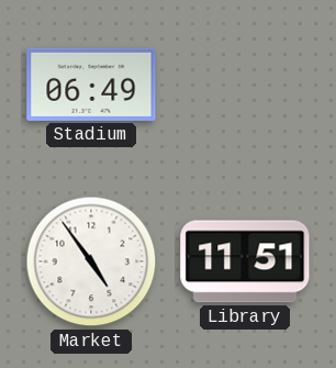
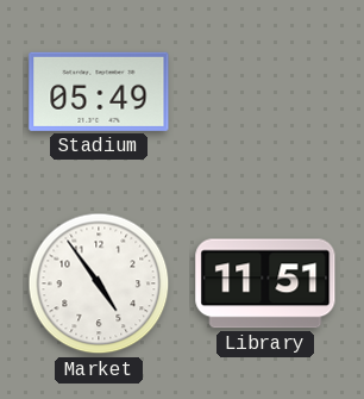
Stadium: 06:49 -> 05:49
